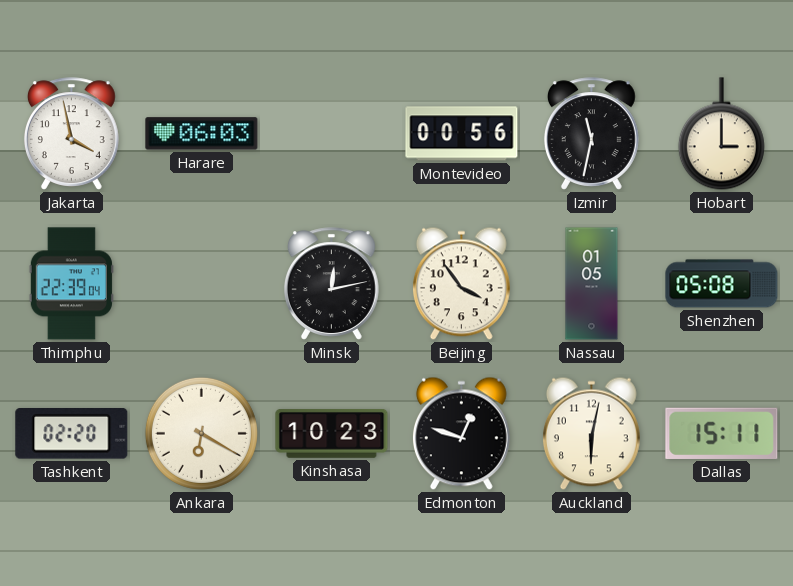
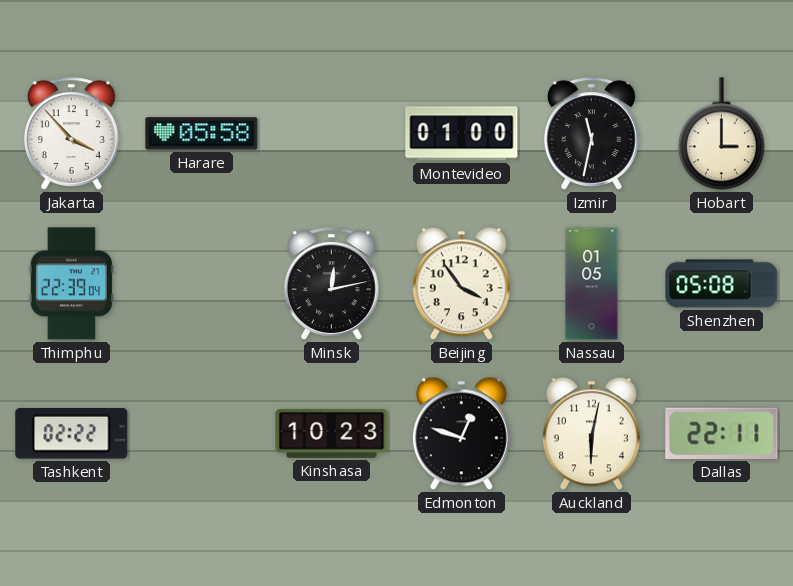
Jakarta: 3:58 -> 3:53
Harare: 06:03 -> 05:58
Montevideo: 00:56 -> 01:00
Tashkent: 02:20 -> 02:22
Ankara: 6:20 -> none
Dallas: 15:11 -> 22:11
